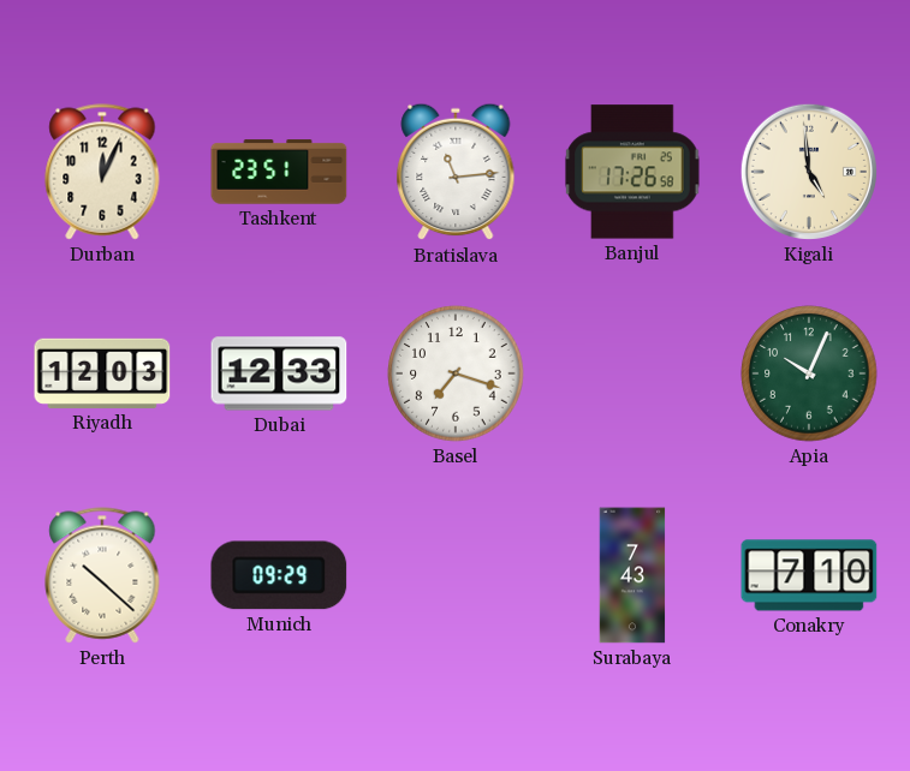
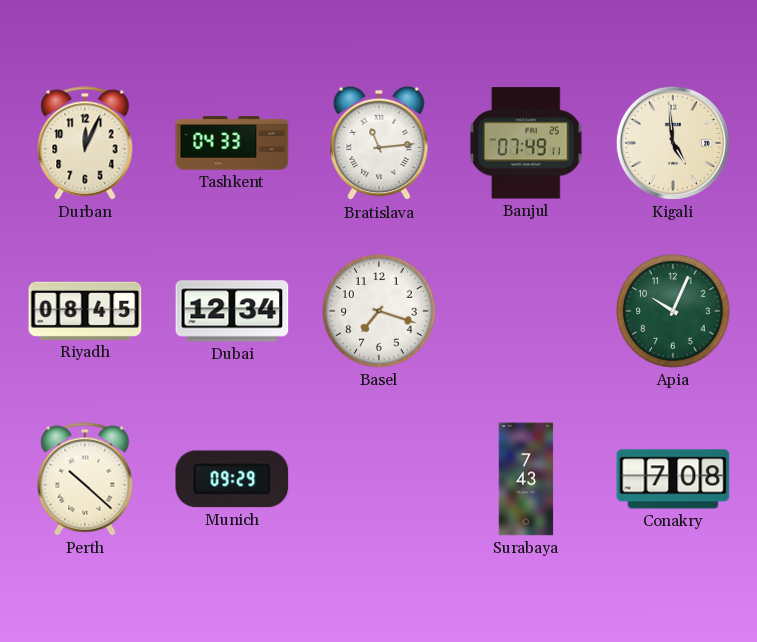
Tashkent: 23:51 -> 04:33
Banjul: 17:26 -> 07:49
Riyadh: 12:03 -> 08:45
Dubai: 12:33 -> 12:34
Conakry: 7:10 -> 7:08
